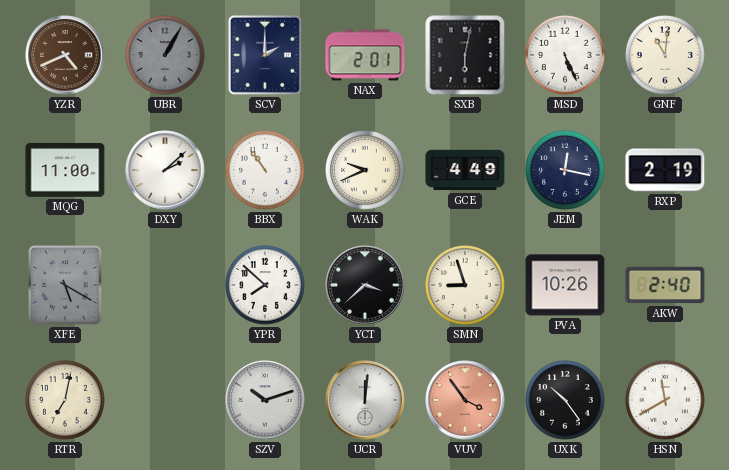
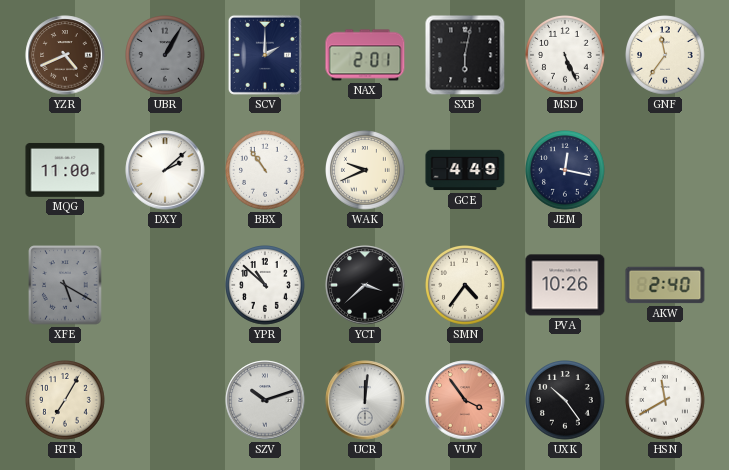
GNF: 11:01 -> 11:36
RXP: 2:19 -> none
YPR: 7:52 -> 10:52
SMN: 8:57 -> 4:36
RTR: 7:02 -> 7:05
